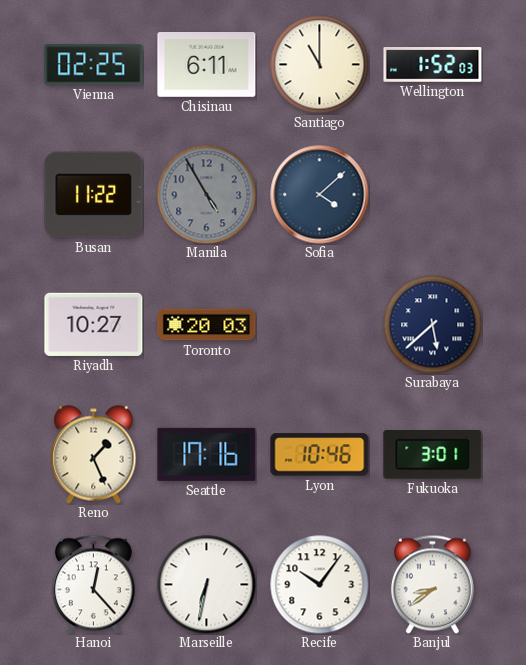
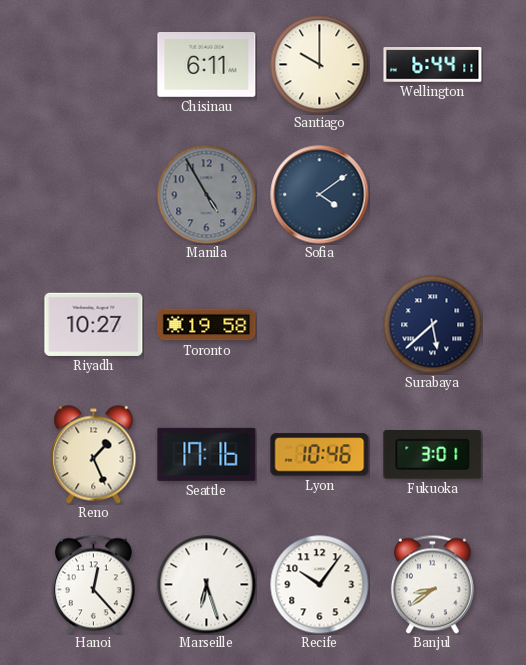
Vienna: 02:25 -> none
Santiago: 11:00 -> 10:00
Wellington: 1:52 -> 6:44
Busan: 11:22 -> none
Sofia: 4:08 -> 4:09
Toronto: 20:03 -> 19:58
Marseille: 6:32 -> 6:27
